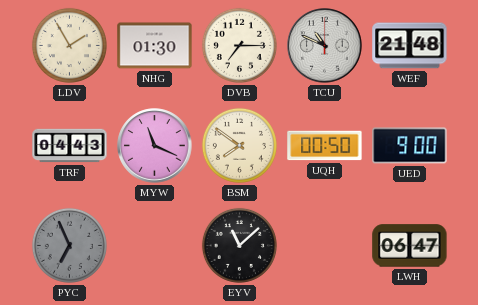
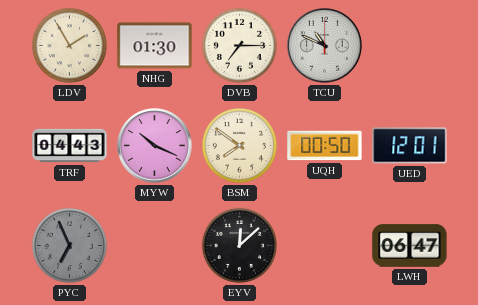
WEF: 21:48 -> none
MYW: 11:19 -> 10:19
UED: 9:00 -> 12:01
EYV: 11:08 -> 12:08
